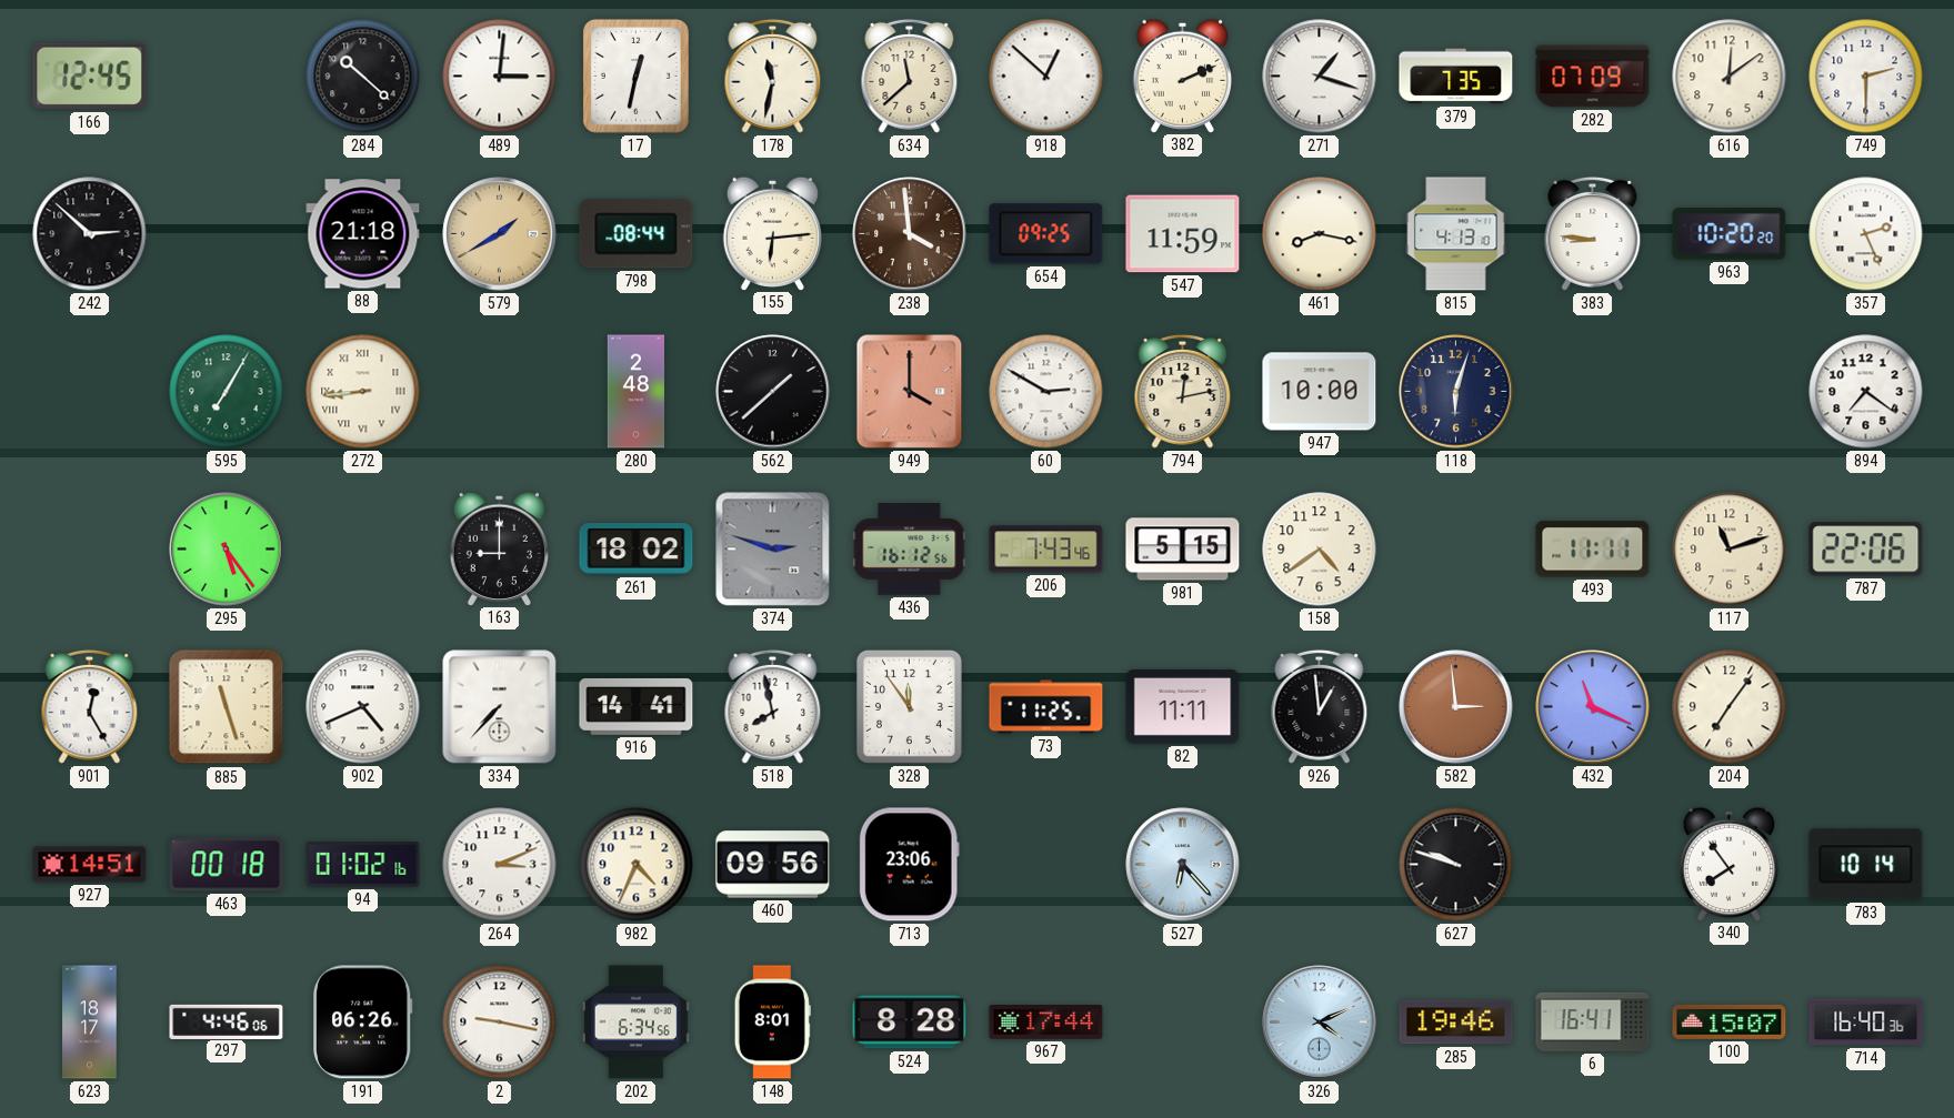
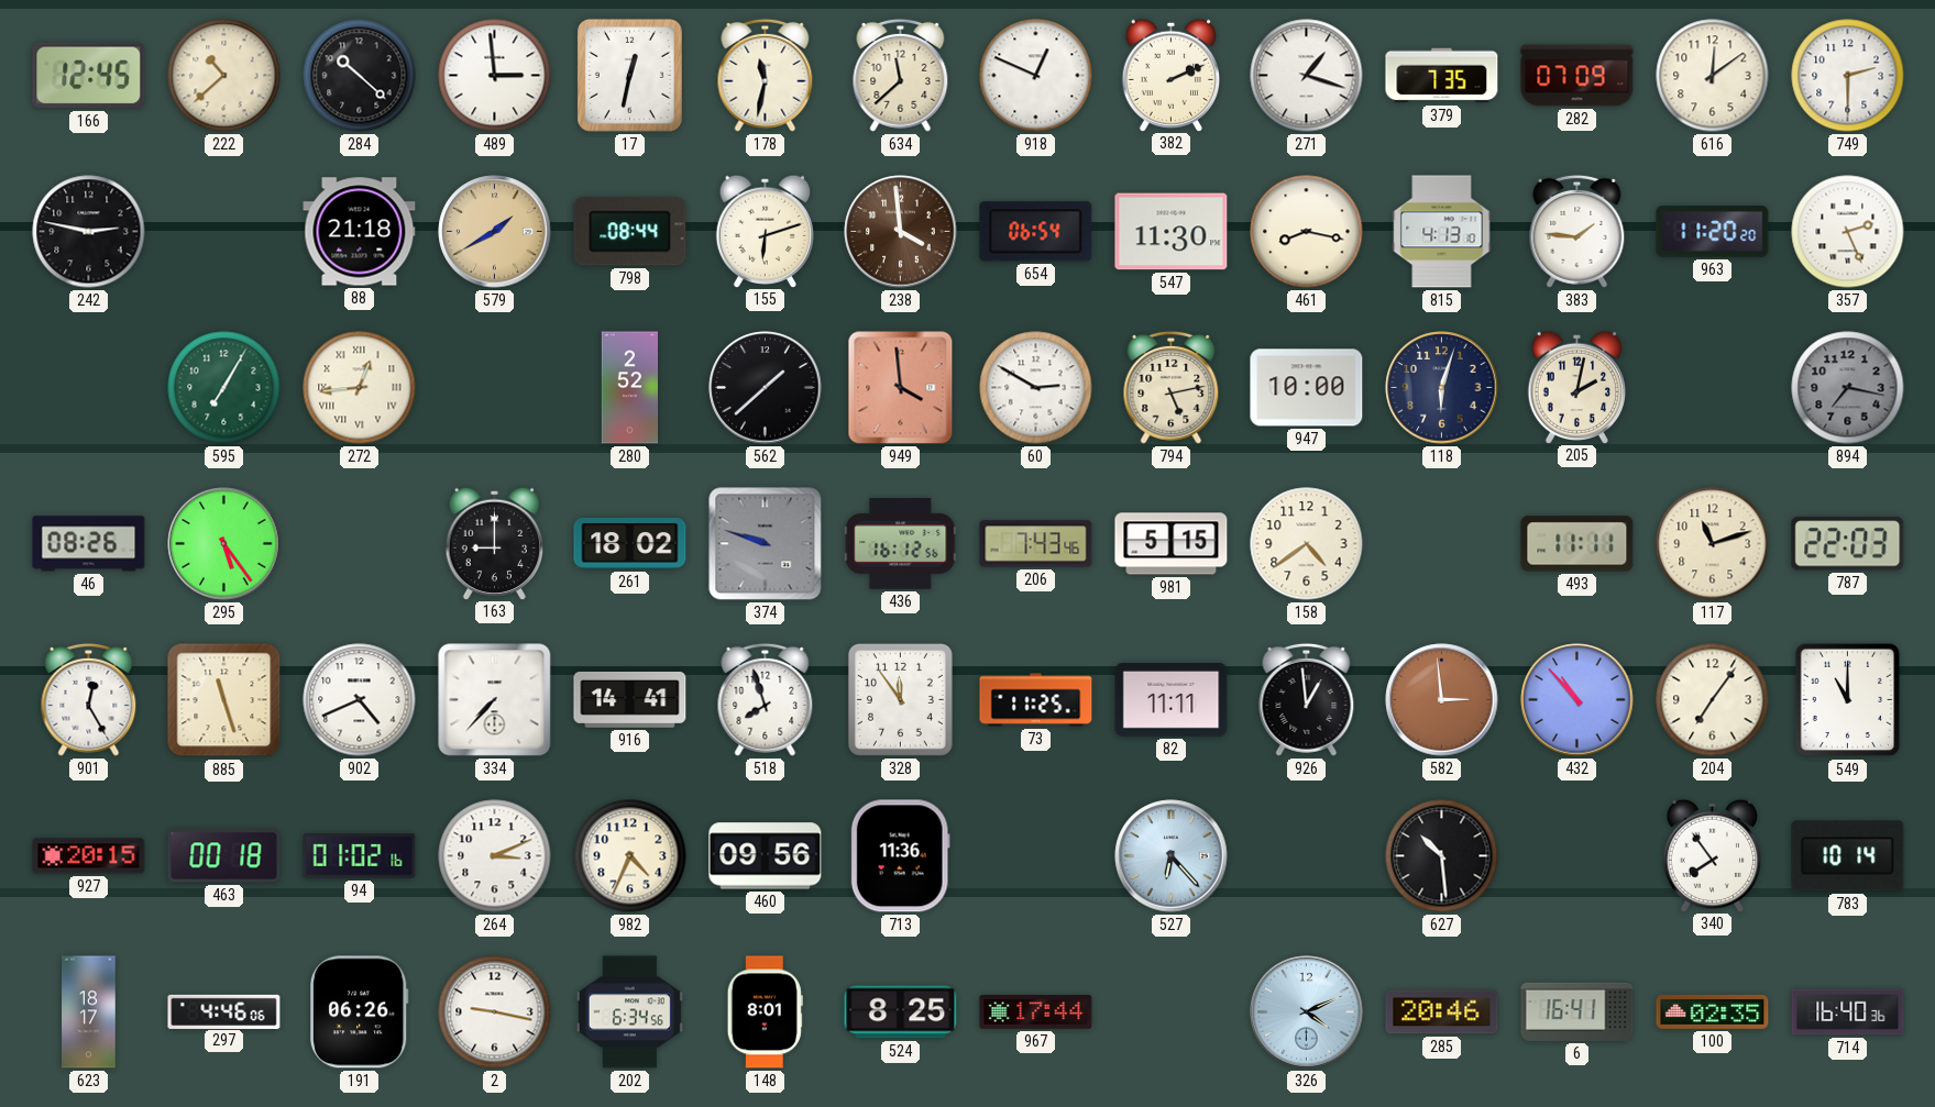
222: none -> 10:38
489: 3:01 -> 2:59
918: 12:52 -> 12:49
242: 2:52 -> 2:47
155: 6:14 -> 6:12
654: 09:25 -> 06:54
547: 11:59 -> 11:30
383: 8:46 -> 1:46
963: 10:20 -> 11:20
272: 8:44 -> 12:44
280: 2:48 -> 2:52
949: 4:00 -> 3:59
794: 12:13 -> 5:13
205: none -> 2:02
894: 7:21 -> 7:17
894 dial: white -> grey
46: none -> 08:26
374: 2:48 -> 9:48
787: 22:06 -> 22:03
518: 7:58 -> 7:57
432: 11:19 -> 10:53
549: none -> 11:00
927: 14:51 -> 20:15
713: 23:06 -> 11:36
627: 9:48 -> 10:29
524: 8:28 -> 8:25
285: 19:46 -> 20:46
100: 15:07 -> 02:35
